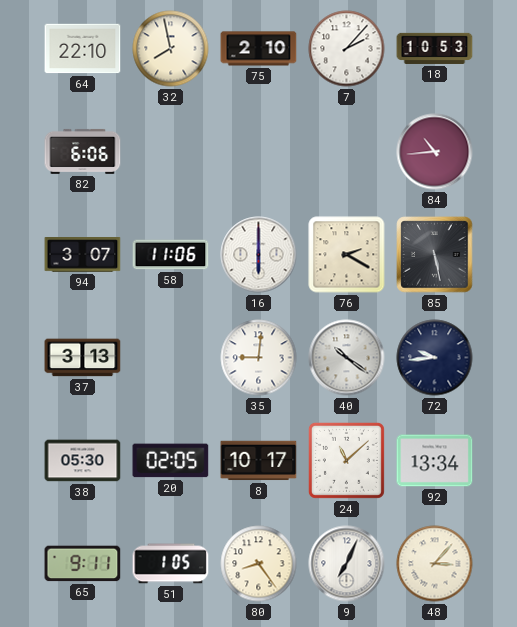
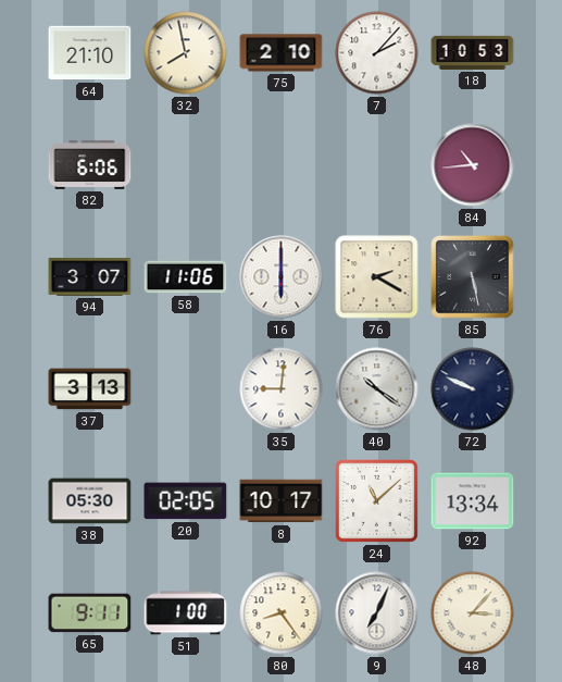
64: 22:10 -> 21:10
72: 9:44 -> 9:49
51: 1:05 -> 1:00
